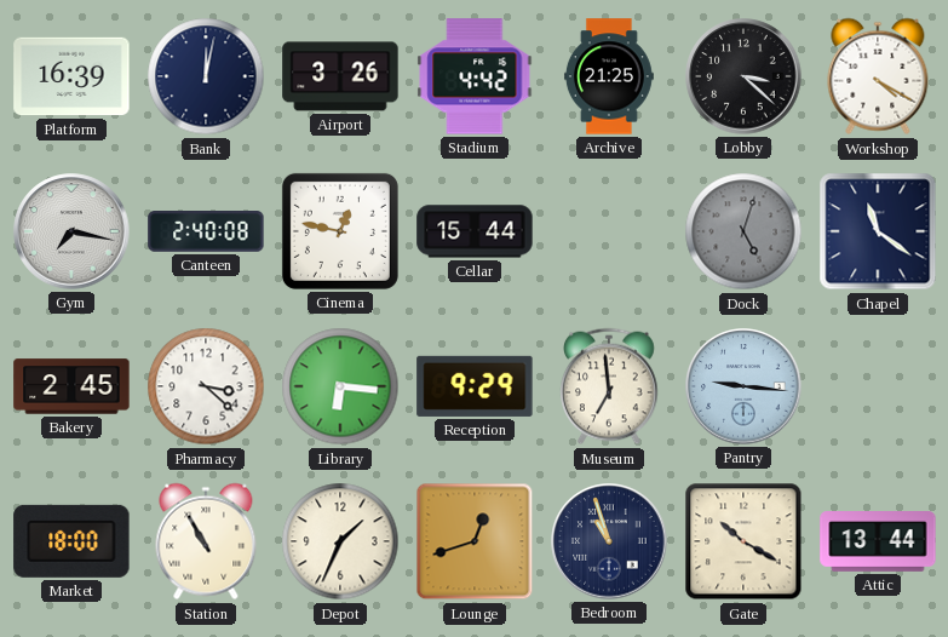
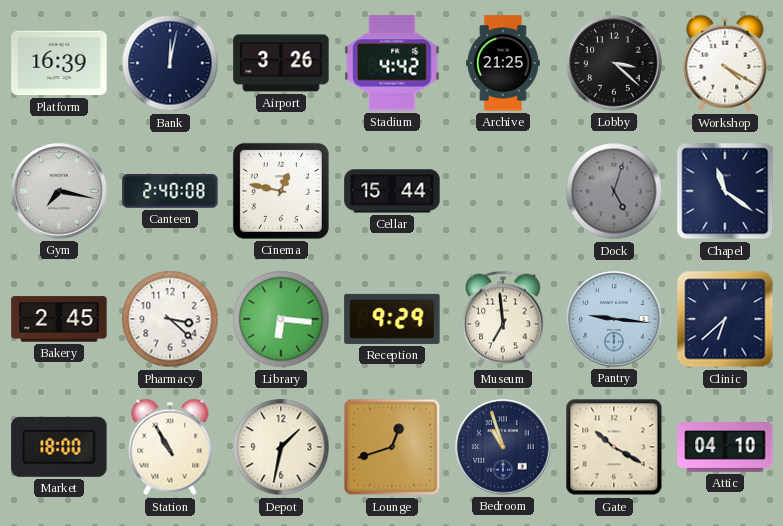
Clinic: none -> 6:38
Depot: 1:34 -> 1:32
Attic: 13:44 -> 04:10
